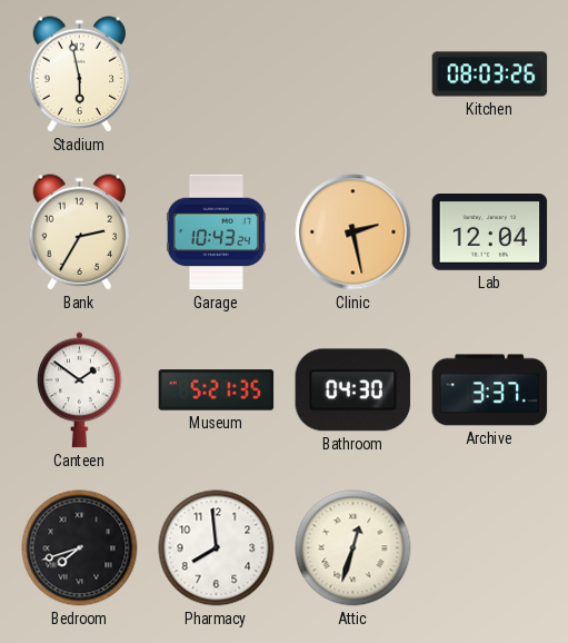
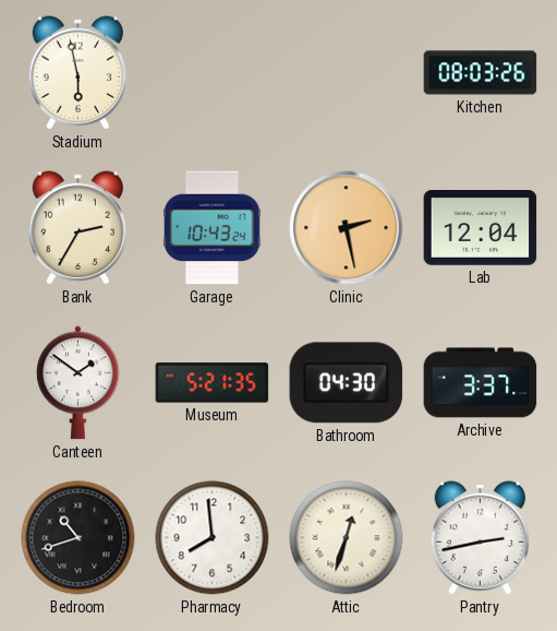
Bedroom: 7:42 -> 10:42
Pantry: none -> 2:43
